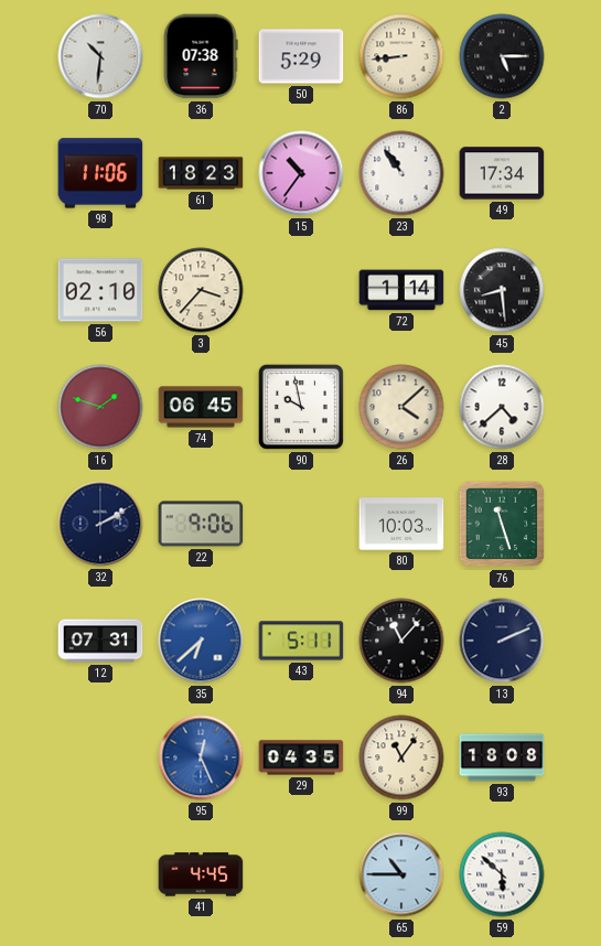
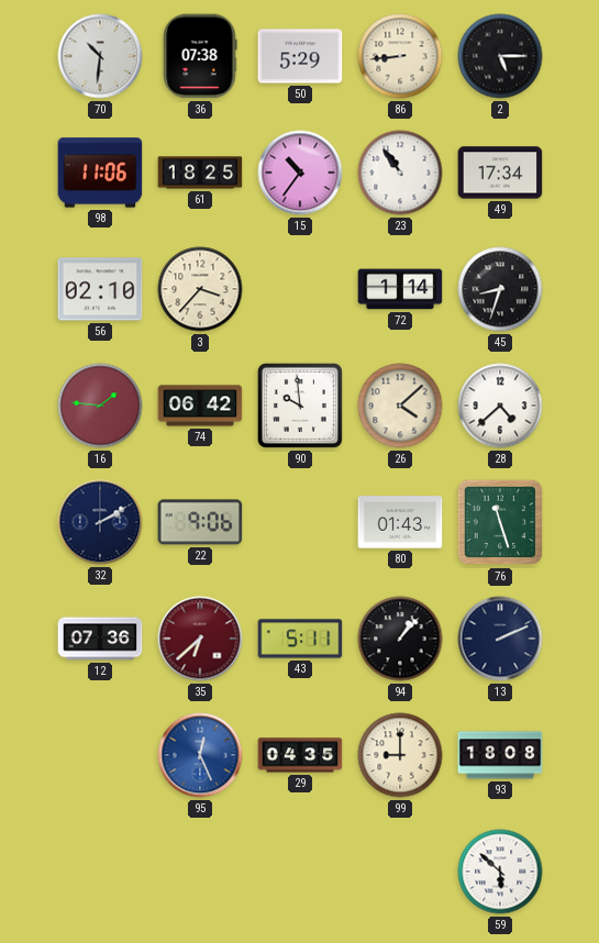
61: 18:23 -> 18:25
45: 8:29 -> 8:33
16: 1:48 -> 1:46
74: 06:45 -> 06:42
90: 9:58 -> 9:59
80: 10:03 -> 01:43
12: 07:31 -> 07:36
35 dial: blue -> burgundy
94: 11:07 -> 1:07
99: 11:06 -> 9:00
41: 4:45 -> none
65: 10:45 -> none
